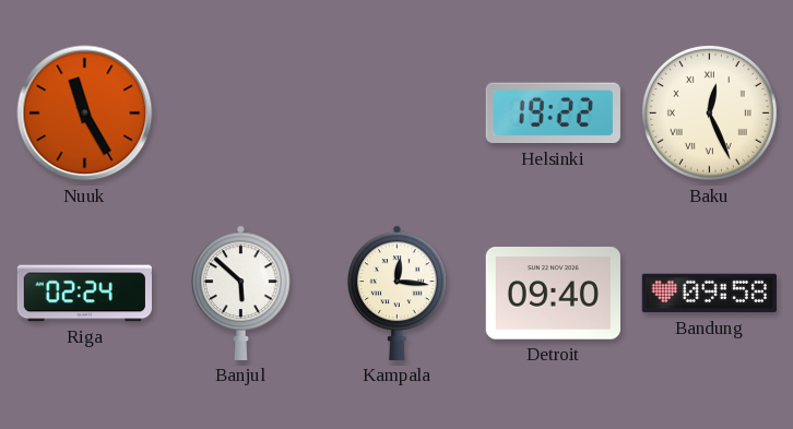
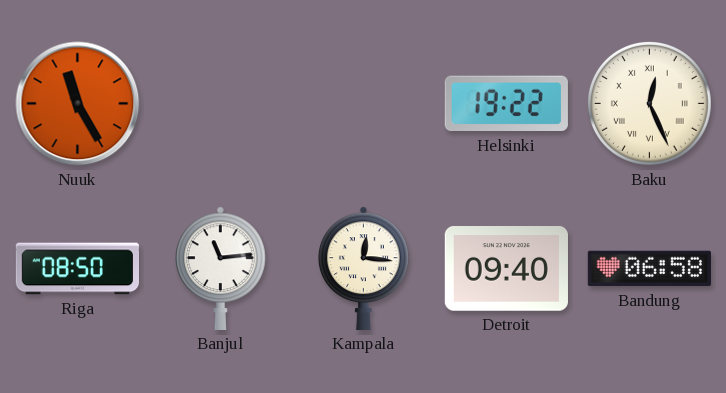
Riga: 02:24 -> 08:50
Banjul: 5:52 -> 11:14
Bandung: 09:58 -> 06:58
